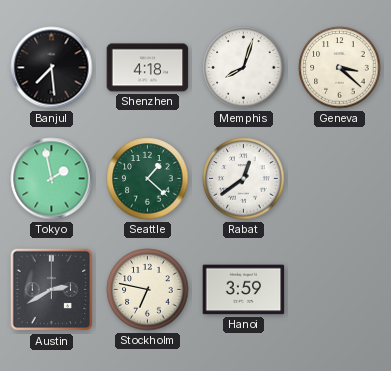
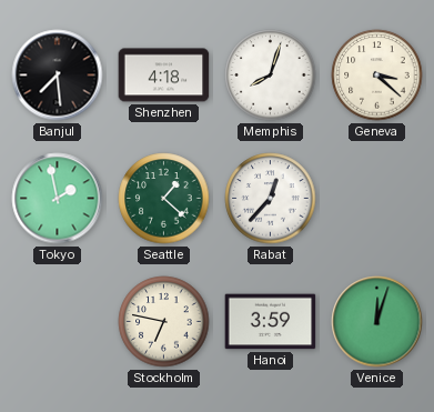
Rabat: 12:39 -> 12:37
Austin: 2:40 -> none
Venice: none -> 12:03
